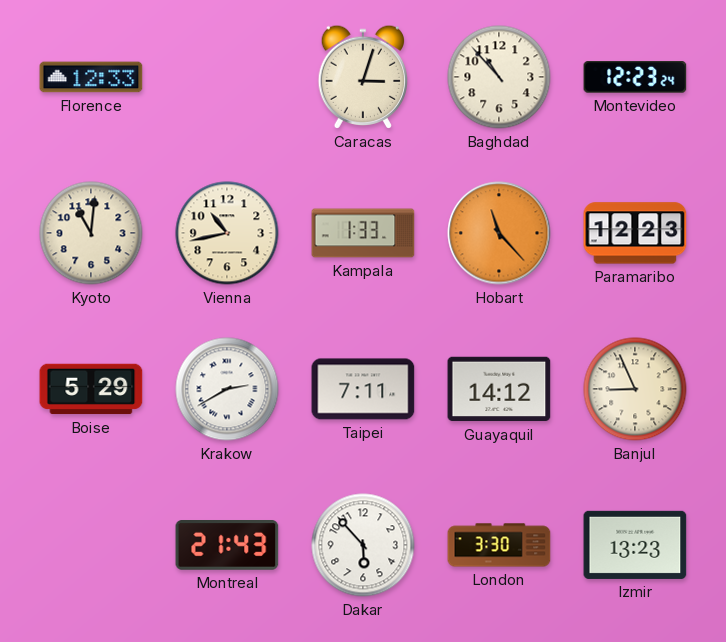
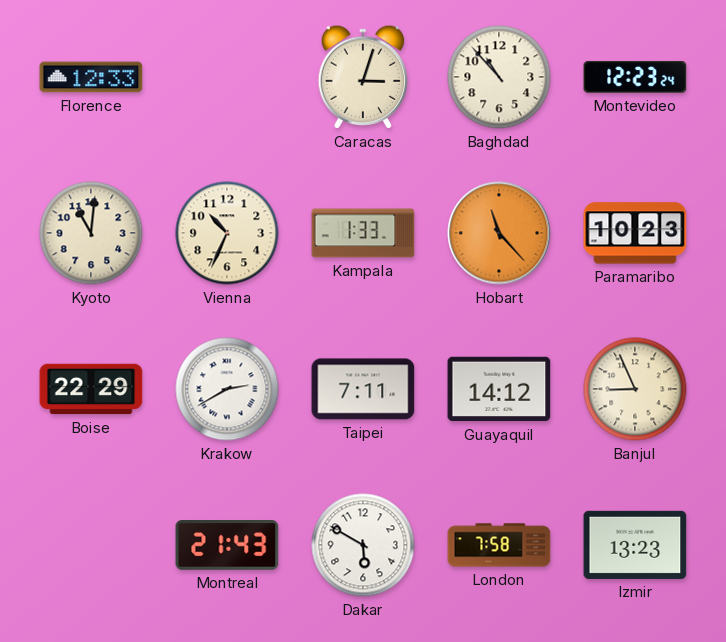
Vienna: 10:43 -> 10:34
Paramaribo: 12:23 -> 10:23
Boise: 5:29 -> 22:29
Dakar: 5:53 -> 5:50
London: 3:30 -> 7:58
